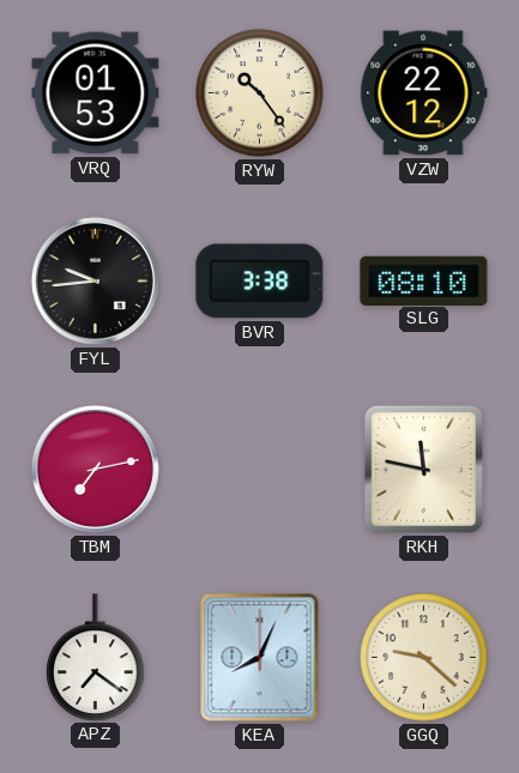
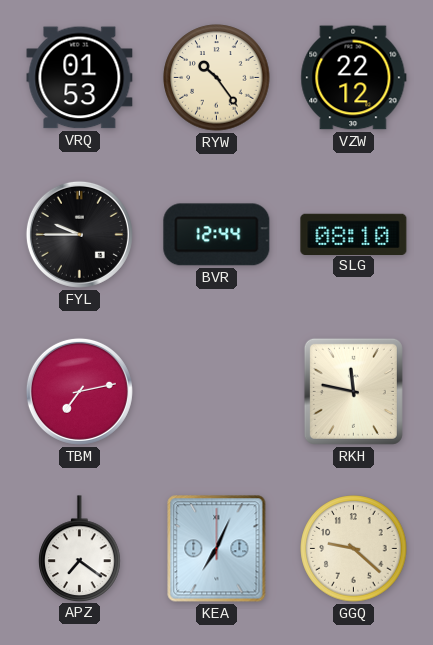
FYL: 9:44 -> 9:45
BVR: 3:38 -> 12:44
KEA: 8:04 -> 7:04
